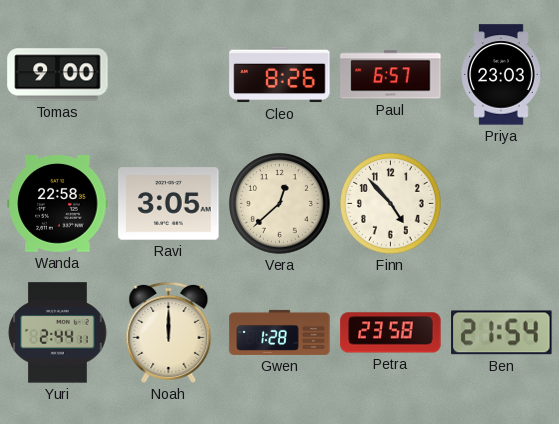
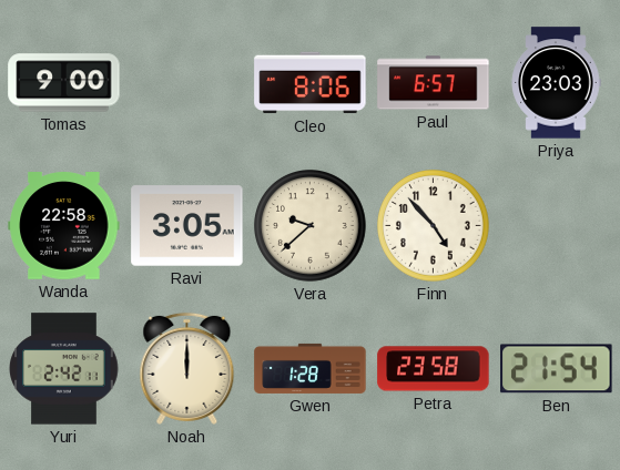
Cleo: 8:26 -> 8:06
Vera: 12:38 -> 9:38
Yuri: 2:44 -> 2:42
